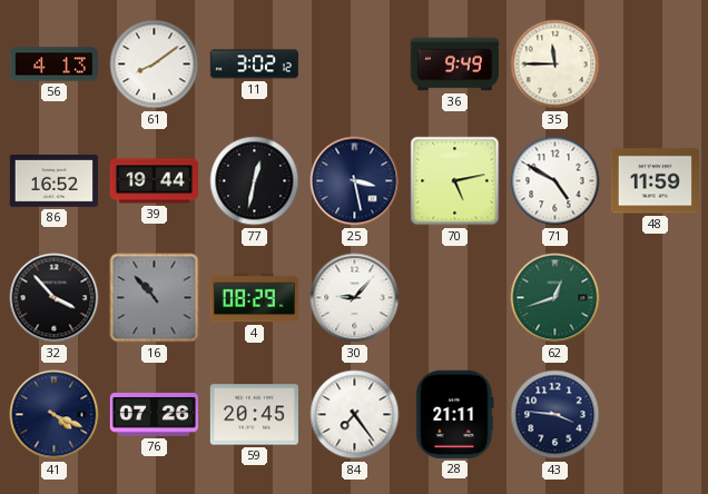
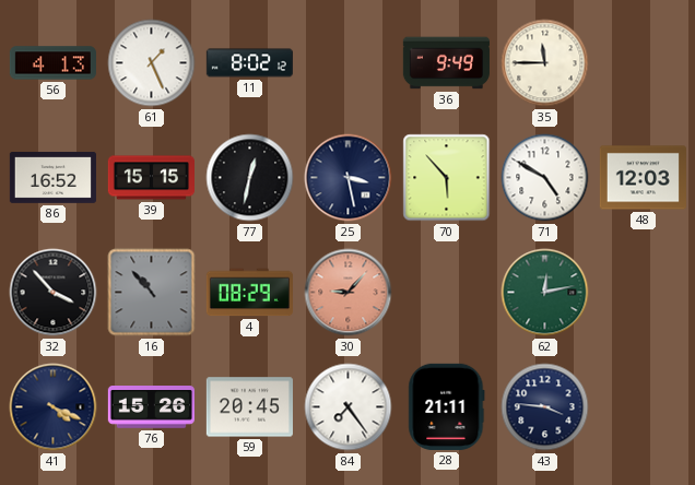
61: 8:09 -> 1:26
11: 3:02 -> 8:02
39: 19:44 -> 15:15
70: 5:13 -> 5:53
48: 11:59 -> 12:03
30 dial: white -> salmon
62: 12:42 -> 12:13
76: 07:26 -> 15:26
